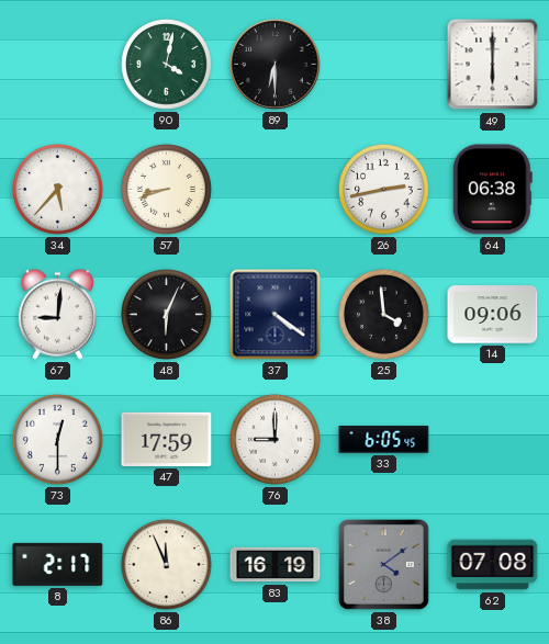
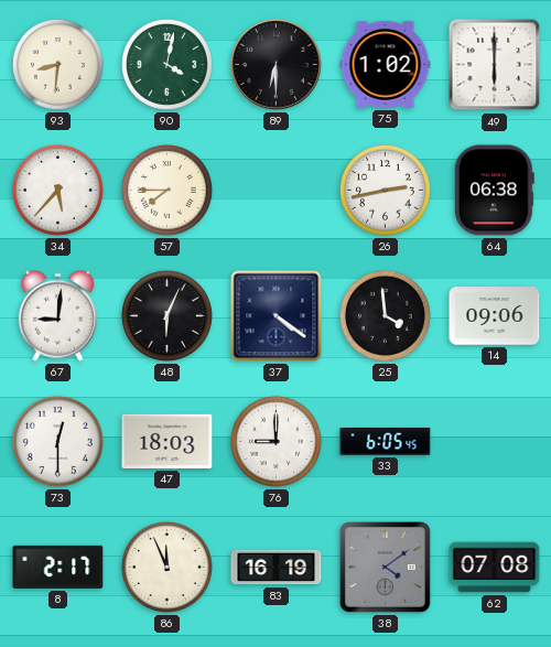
93: none -> 8:31
75: none -> 1:02
57: 8:42 -> 7:45
47: 17:59 -> 18:03
